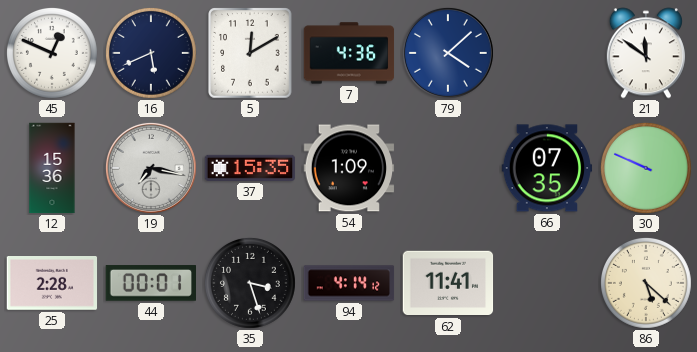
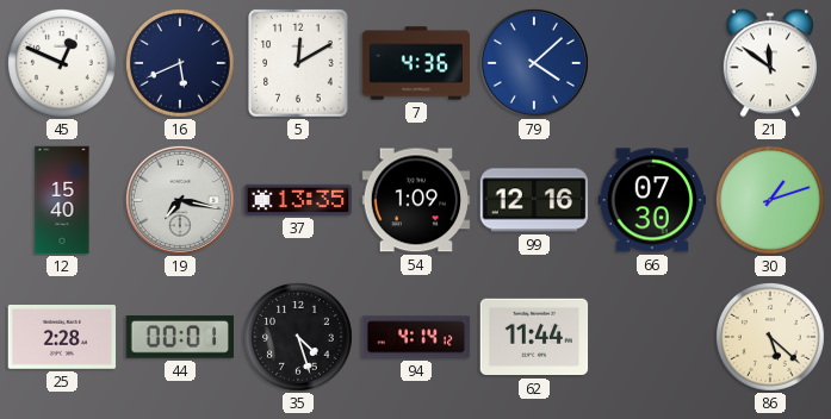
12: 15:36 -> 15:40
37: 15:35 -> 13:35
99: none -> 12:16
66: 07:35 -> 07:30
30: 9:49 -> 1:12
35: 3:27 -> 4:27
62: 11:41 -> 11:44
